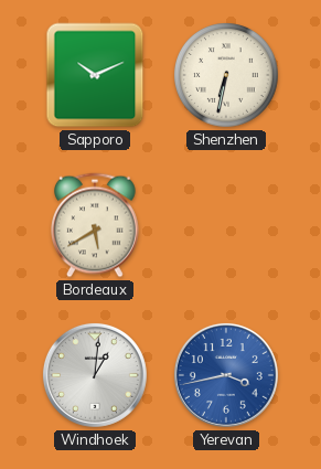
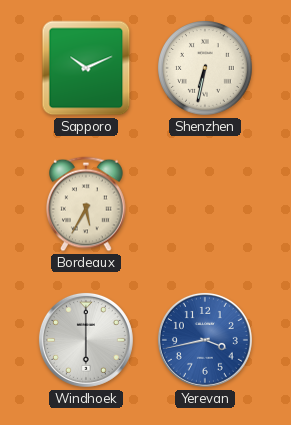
Bordeaux: 5:40 -> 5:35
Windhoek: 1:01 -> 6:00
